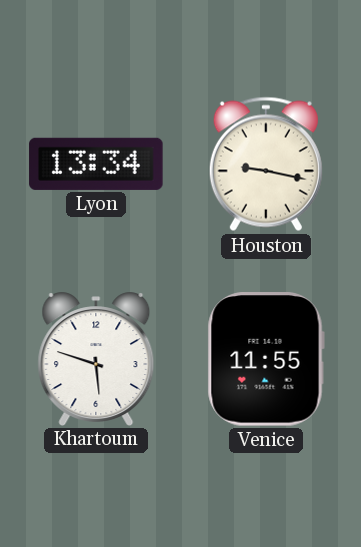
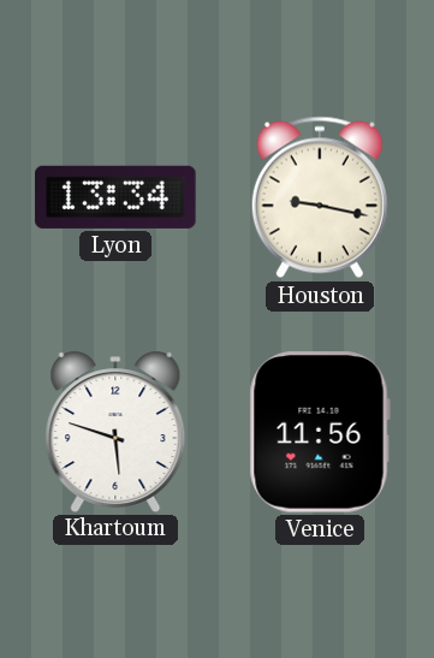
Venice: 11:55 -> 11:56
